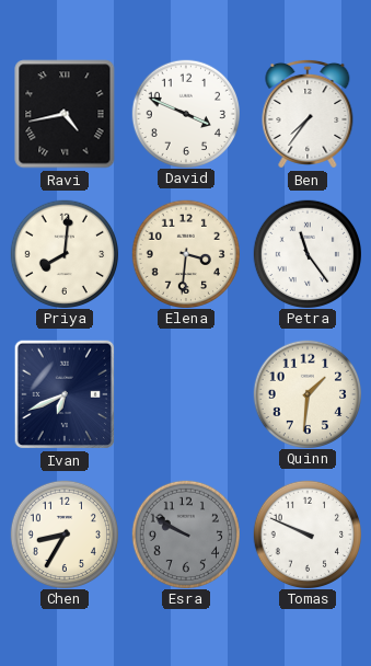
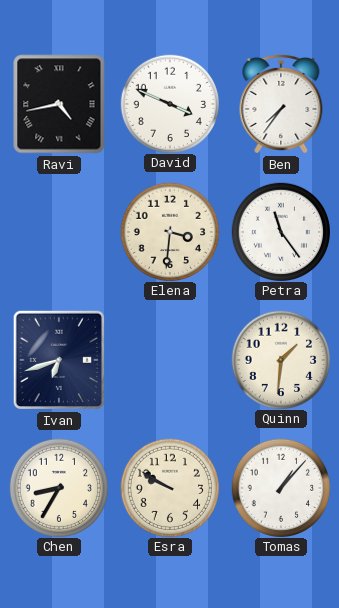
Priya: 8:01 -> none
Ivan: 6:41 -> 6:42
Esra dial: grey -> cream
Tomas: 9:49 -> 1:07
